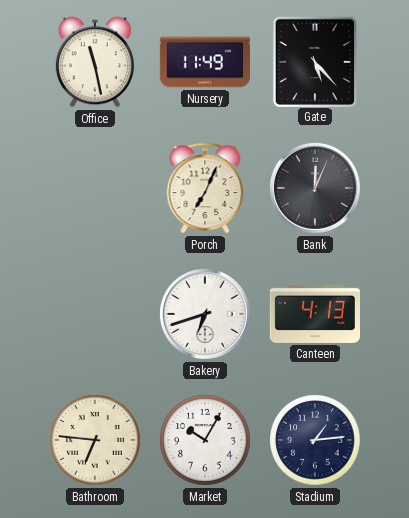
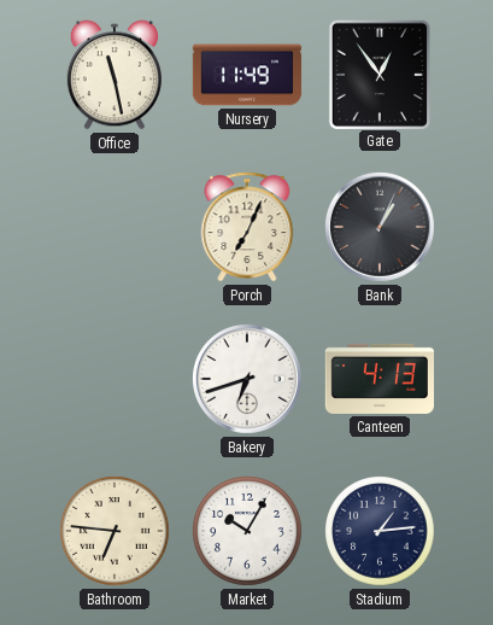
Gate: 5:23 -> 12:54
Bank: 12:04 -> 1:04
